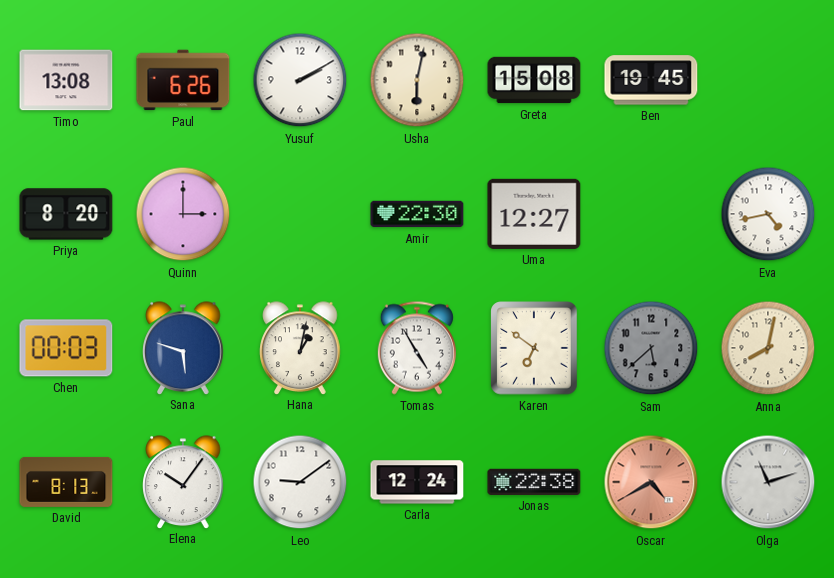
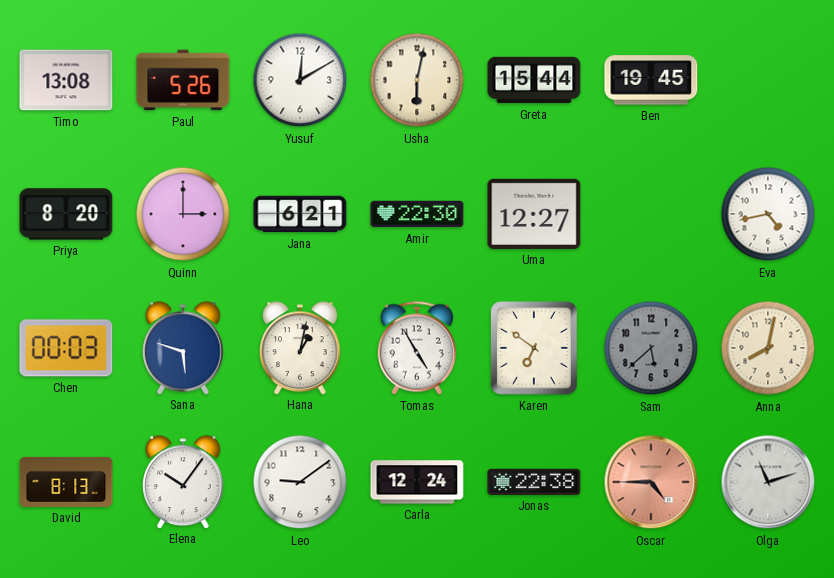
Paul: 6:26 -> 5:26
Yusuf: 2:10 -> 12:10
Greta: 15:08 -> 15:44
Jana: none -> 6:21
Oscar: 4:40 -> 4:45
